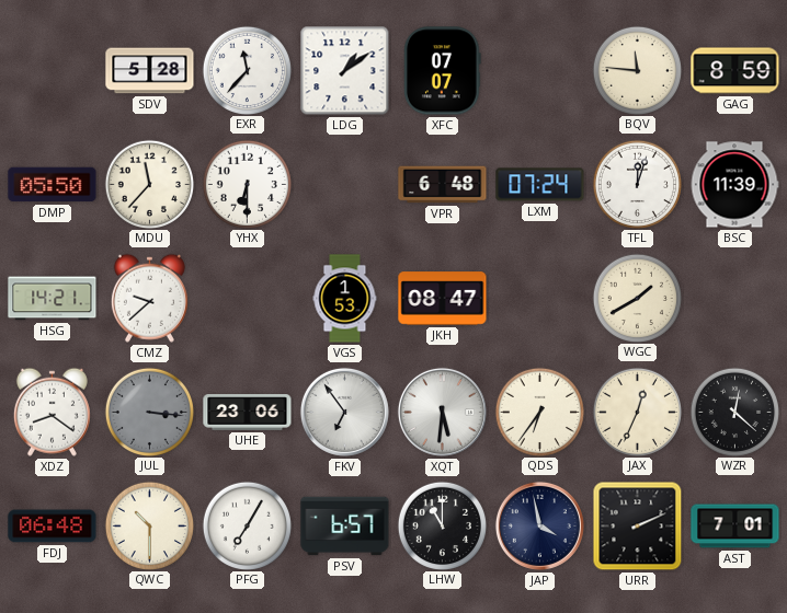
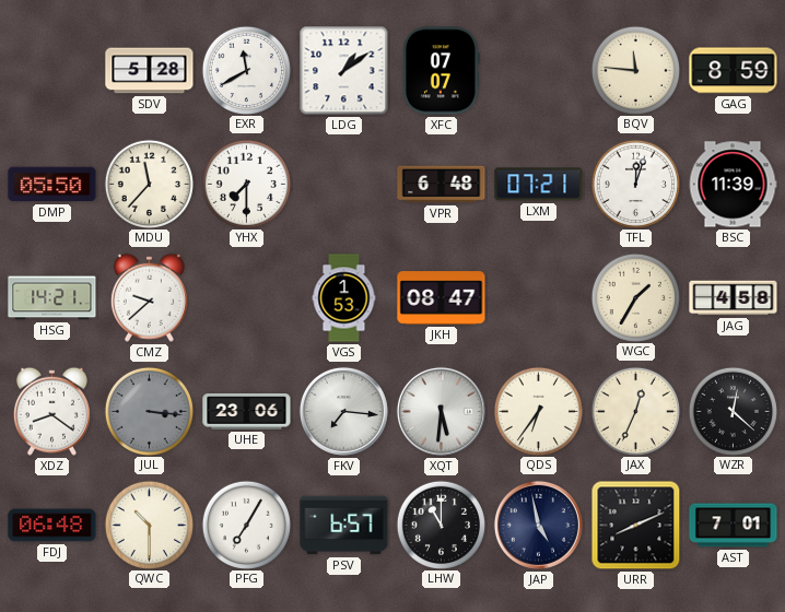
EXR: 11:37 -> 11:40
YHX: 6:30 -> 7:30
LXM: 07:24 -> 07:21
WGC: 1:40 -> 1:35
JAG: none -> 4:58
FKV: 6:54 -> 7:16
JAP: 3:58 -> 4:58
URR: 2:11 -> 8:11
